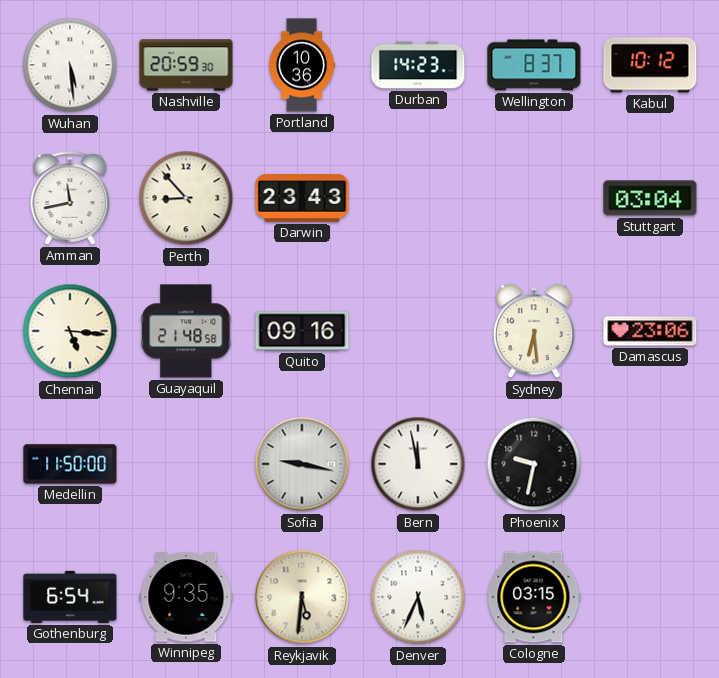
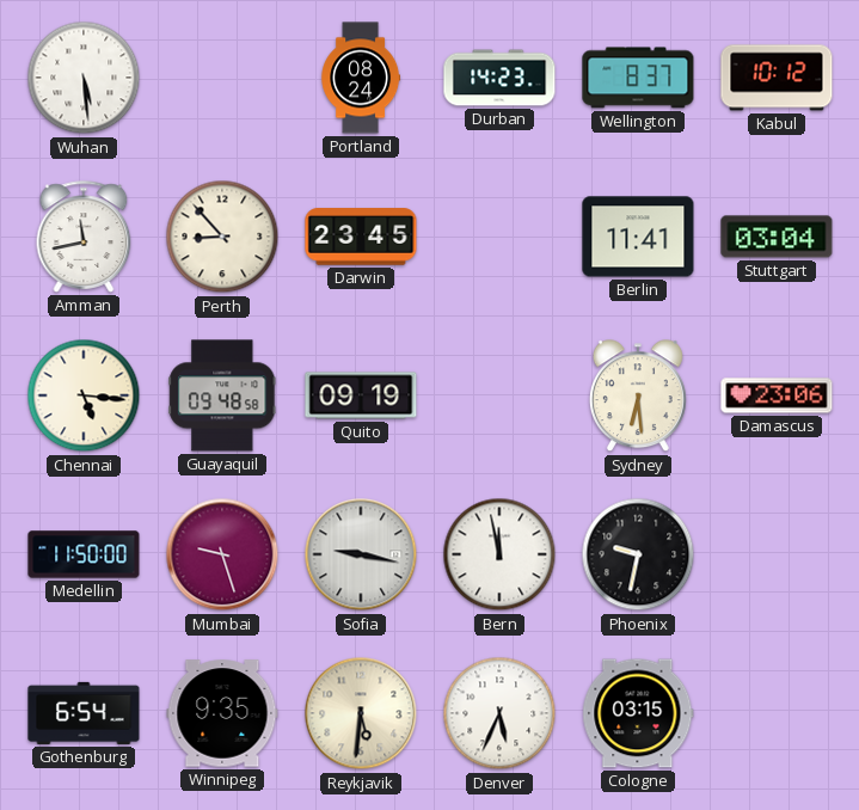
Nashville: 20:59 -> none
Portland: 10:36 -> 08:24
Darwin: 23:43 -> 23:45
Berlin: none -> 11:41
Guayaquil: 21:48 -> 09:48
Quito: 09:16 -> 09:19
Mumbai: none -> 9:27
